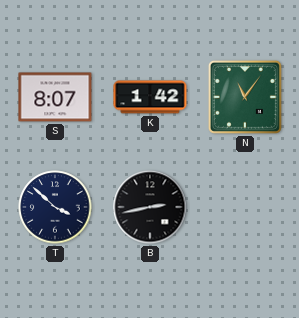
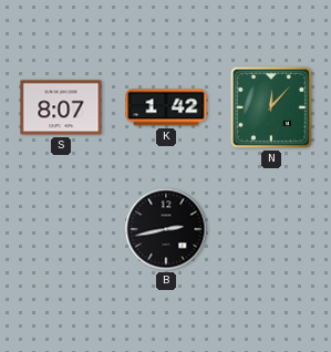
N: 11:06 -> 12:07
T: 3:52 -> none
